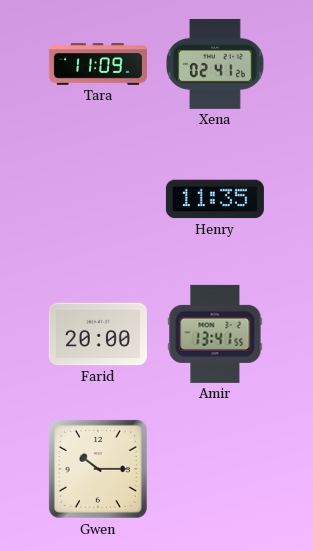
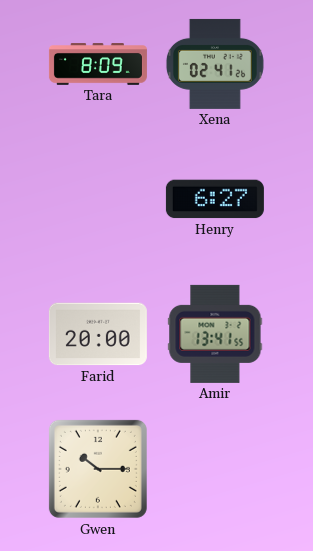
Tara: 11:09 -> 8:09
Henry: 11:35 -> 6:27
